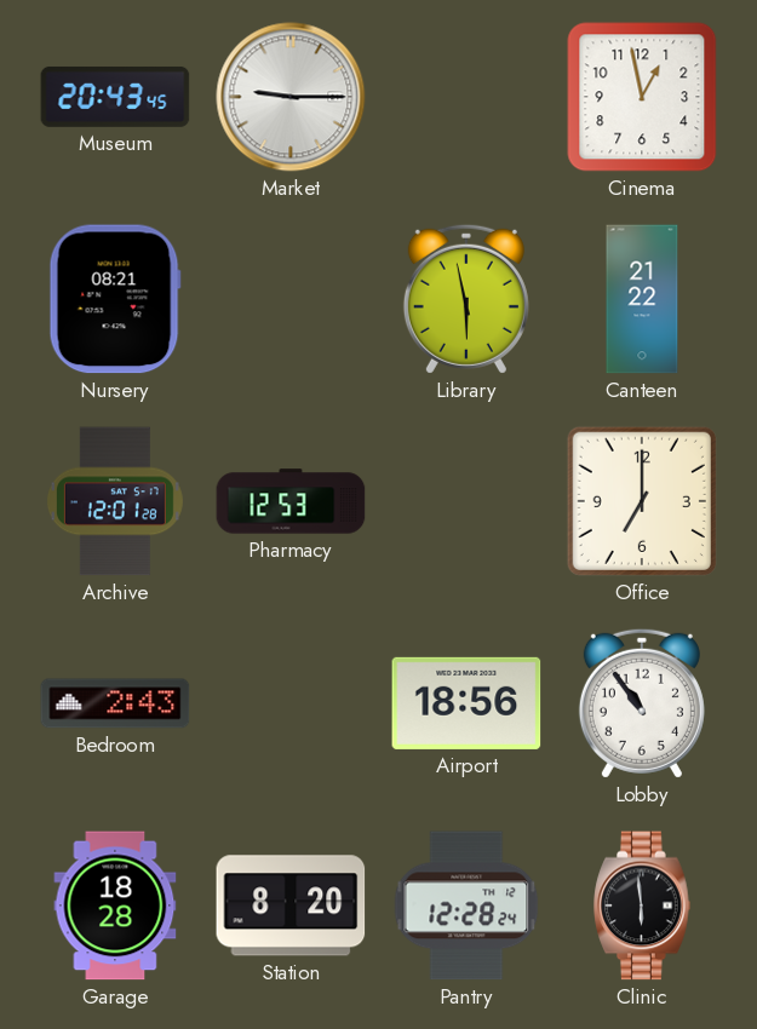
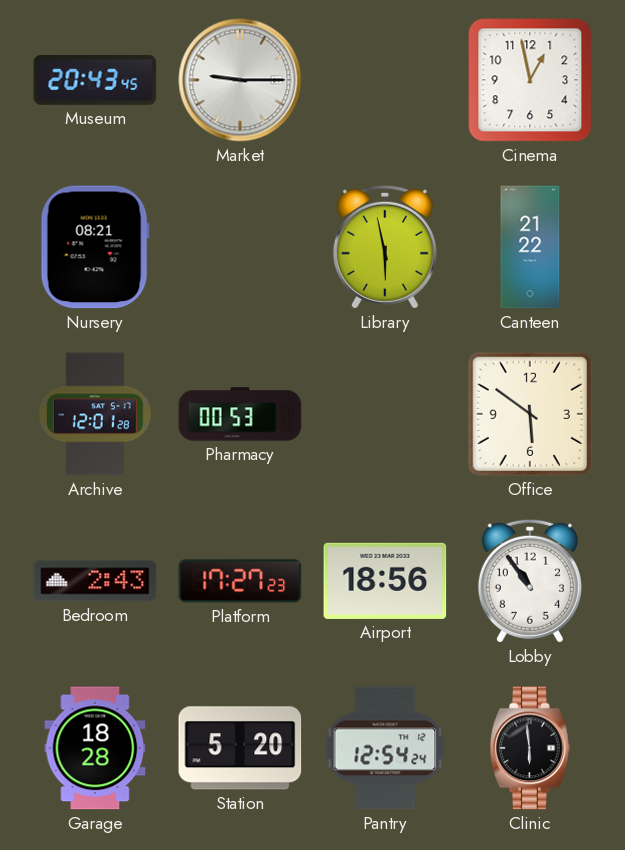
Pharmacy: 12:53 -> 00:53
Office: 7:00 -> 5:51
Platform: none -> 17:27
Station: 8:20 -> 5:20
Pantry: 12:28 -> 12:54
